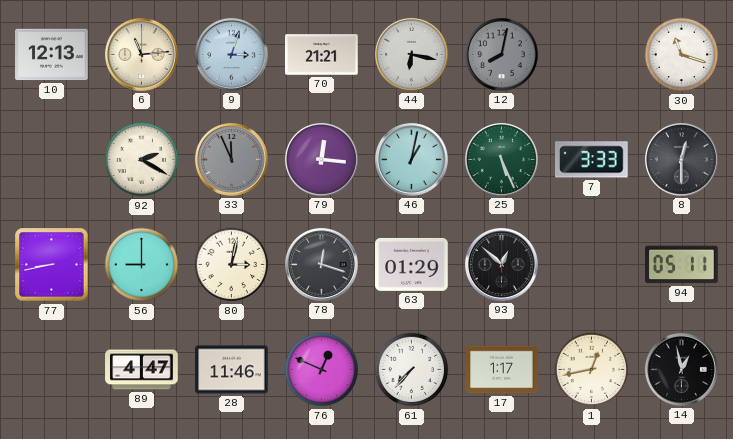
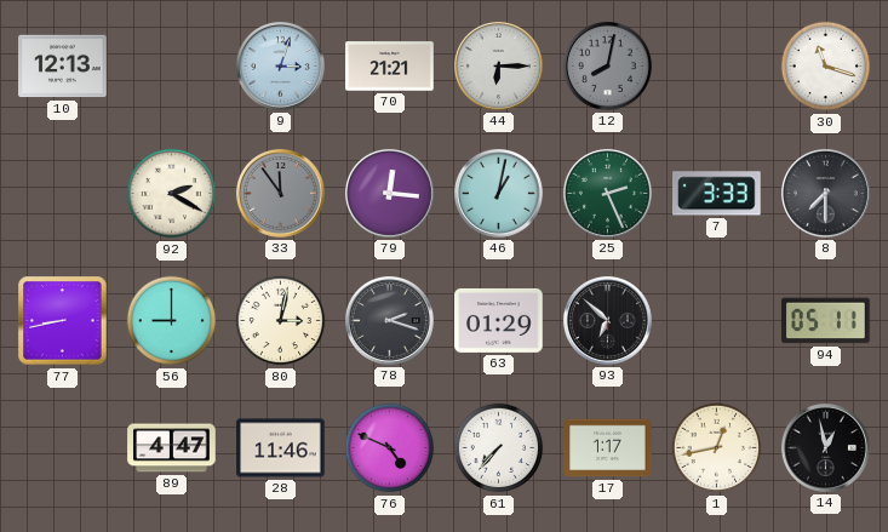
6: 11:14 -> none
44: 6:17 -> 6:15
33: 11:56 -> 11:54
25: 5:26 -> 2:26
8: 12:30 -> 7:30
78: 12:18 -> 2:18
93: 12:52 -> 6:52
76: 12:49 -> 4:49
